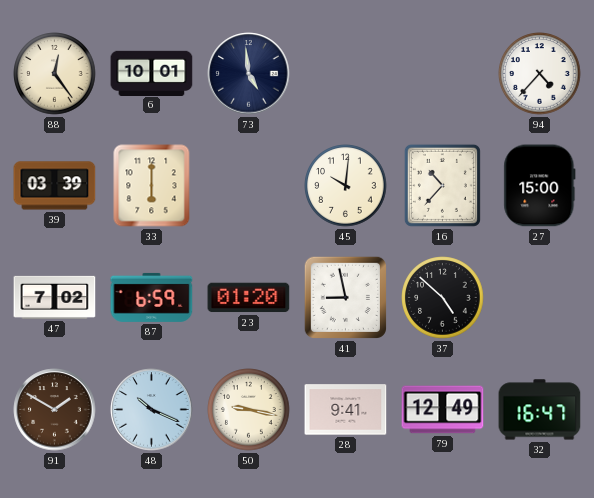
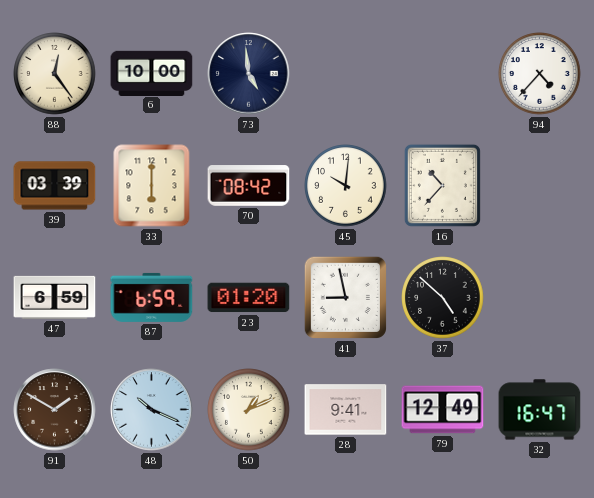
6: 10:01 -> 10:00
70: none -> 08:42
27: 15:00 -> none
47: 7:02 -> 6:59
50: 9:17 -> 1:11
